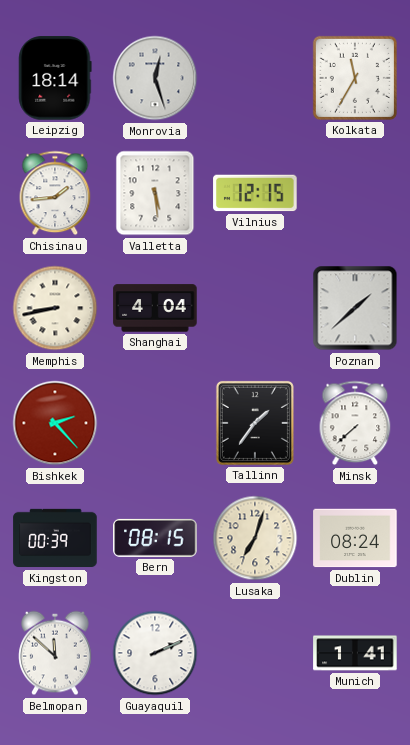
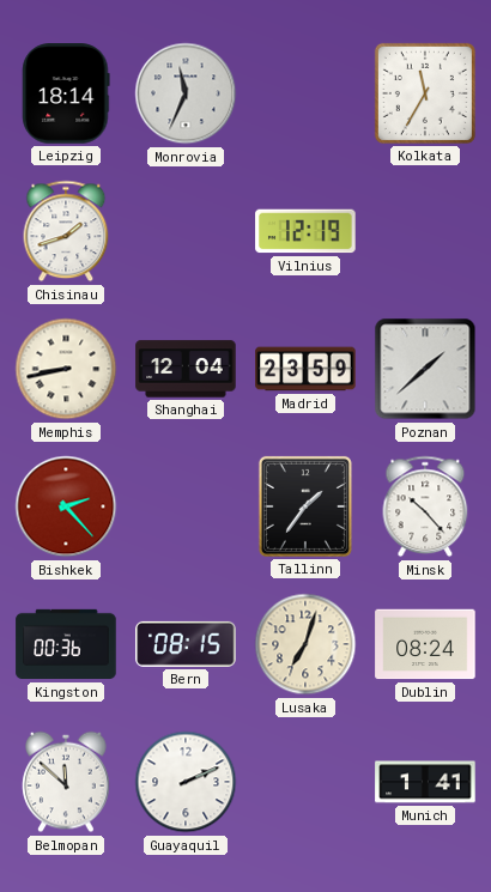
Monrovia: 12:27 -> 11:34
Chisinau: 1:44 -> 1:42
Valletta: 5:29 -> none
Vilnius: 12:15 -> 12:19
Shanghai: 4:04 -> 12:04
Madrid: none -> 23:59
Minsk: 7:38 -> 10:23
Kingston: 00:39 -> 00:36
